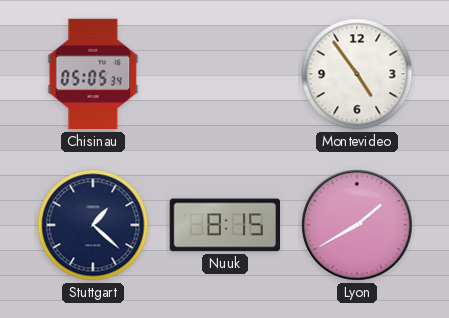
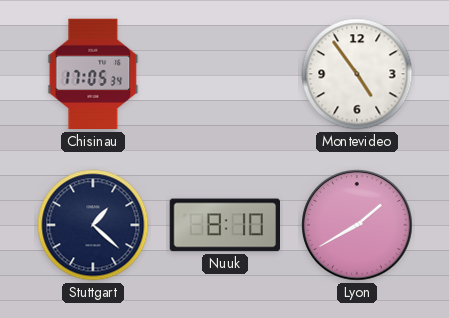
Chisinau: 05:05 -> 17:05
Nuuk: 8:15 -> 8:10
